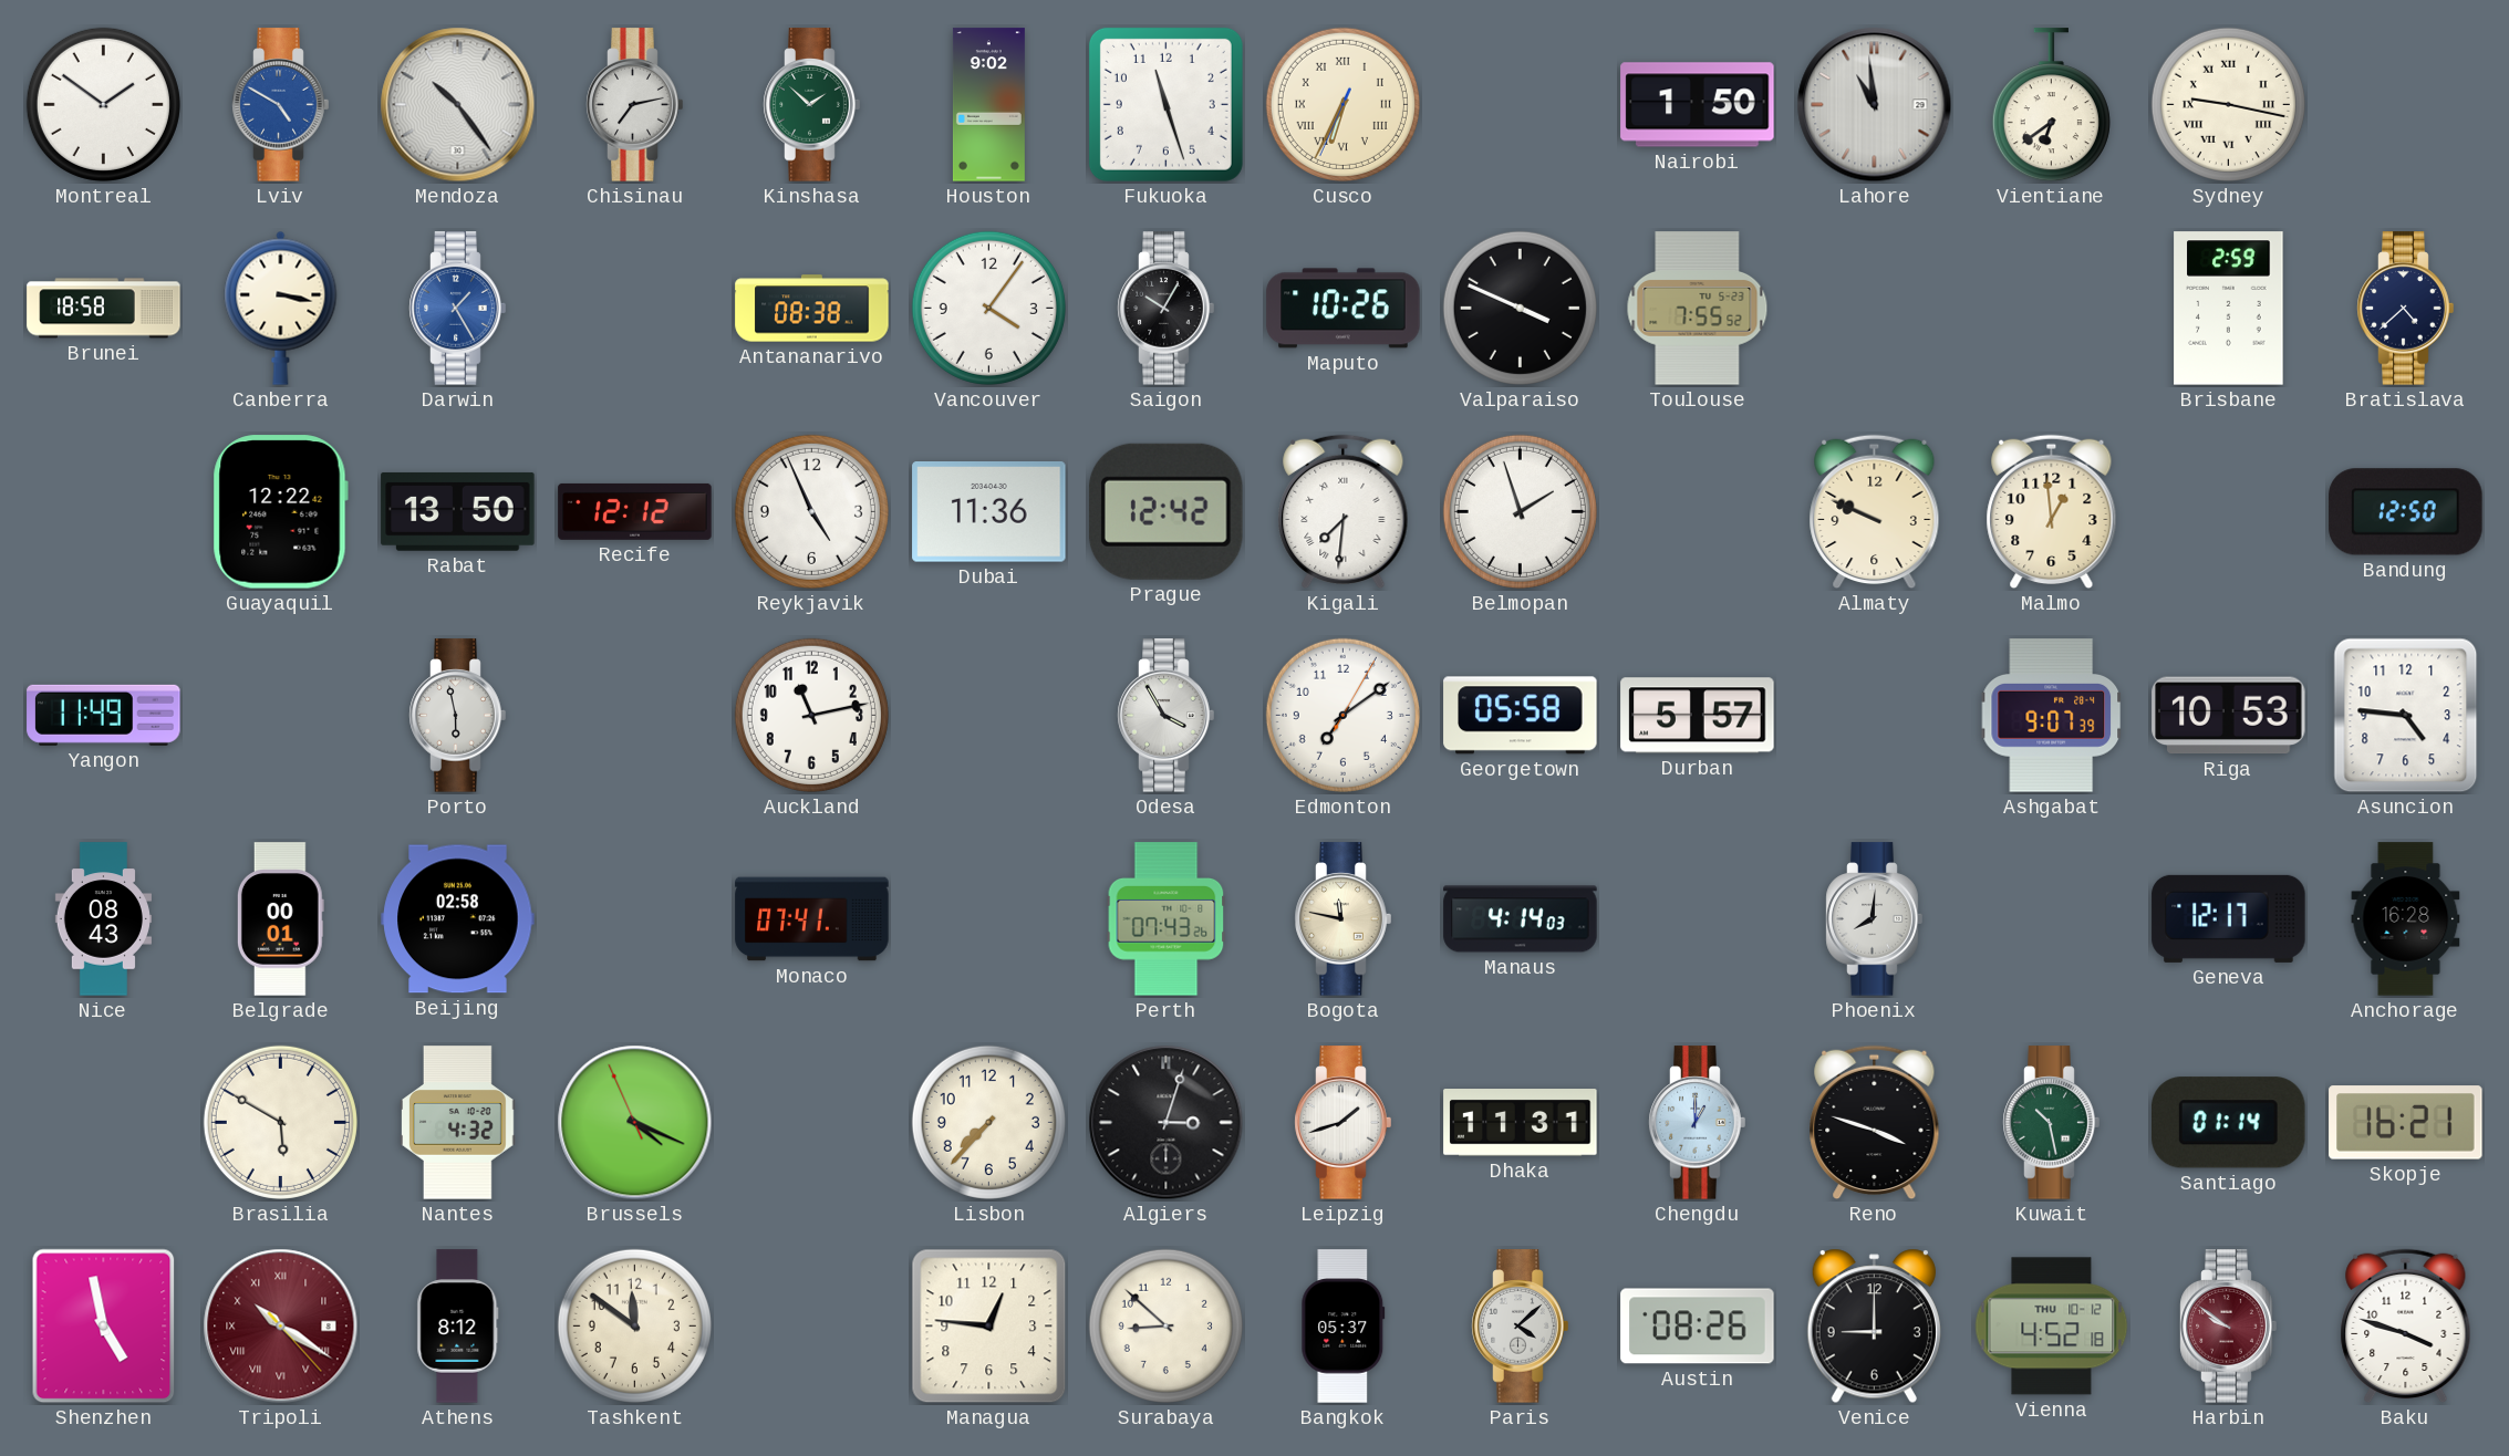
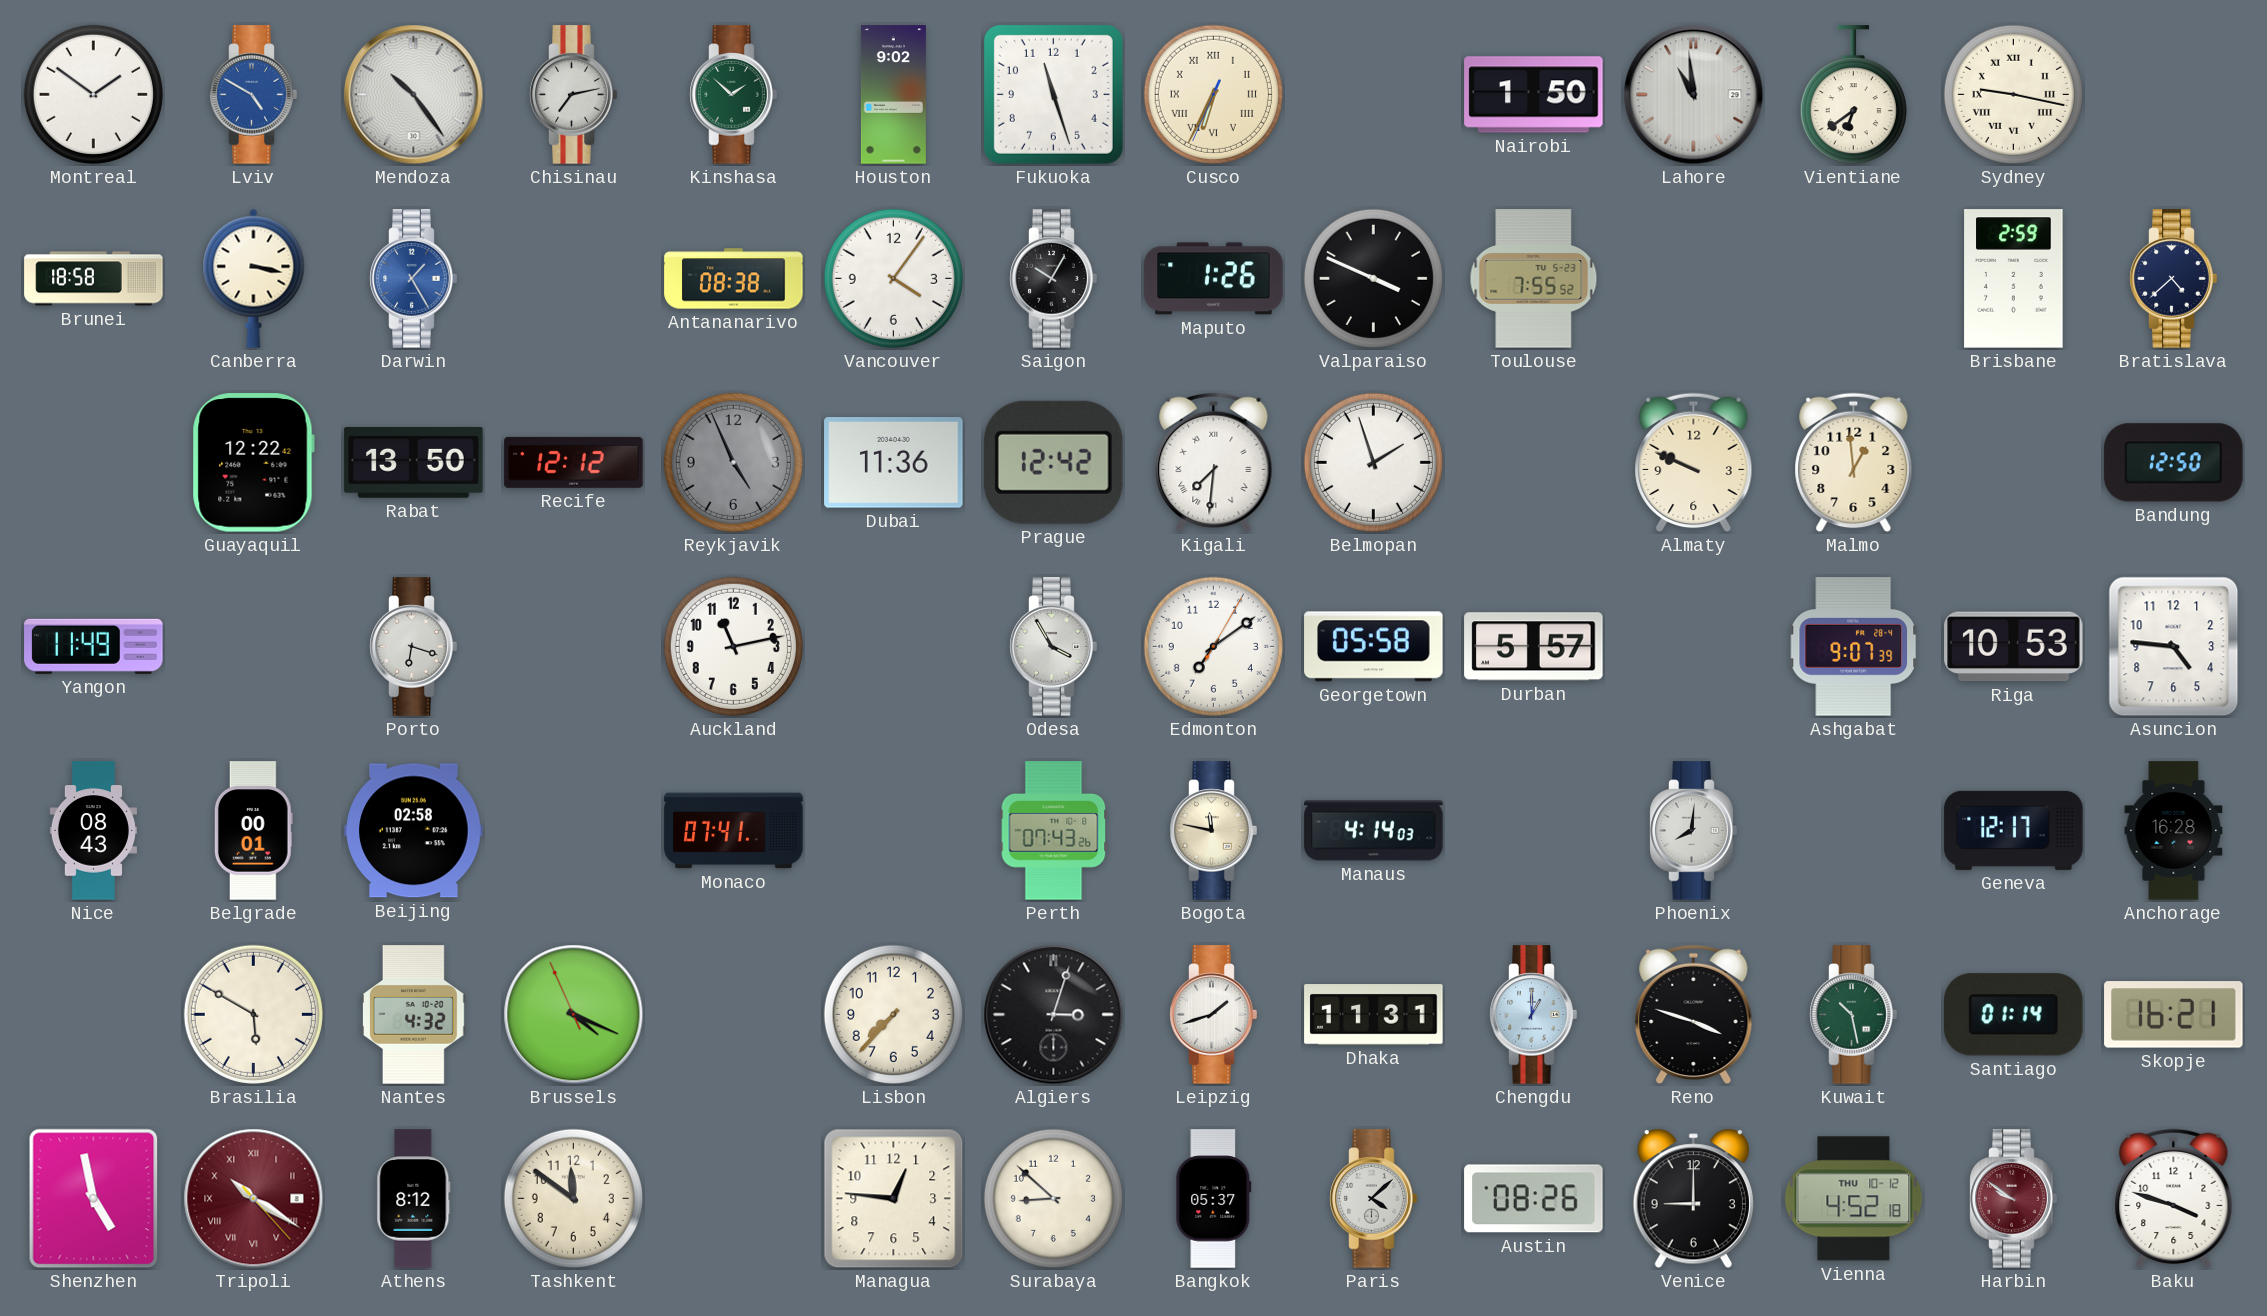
Maputo: 10:26 -> 1:26
Reykjavik dial: white -> grey
Porto: 5:58 -> 6:18
